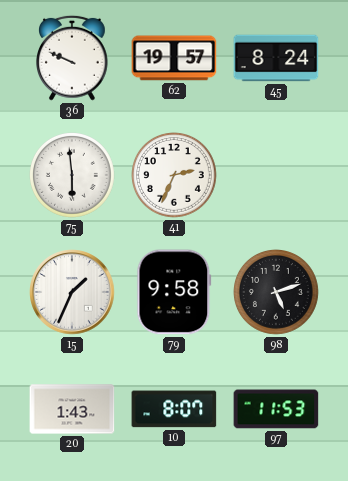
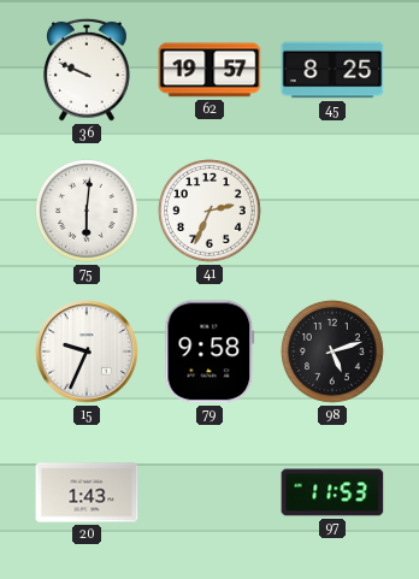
45: 8:24 -> 8:25
75: 5:59 -> 6:01
15: 1:34 -> 9:34
10: 8:07 -> none
